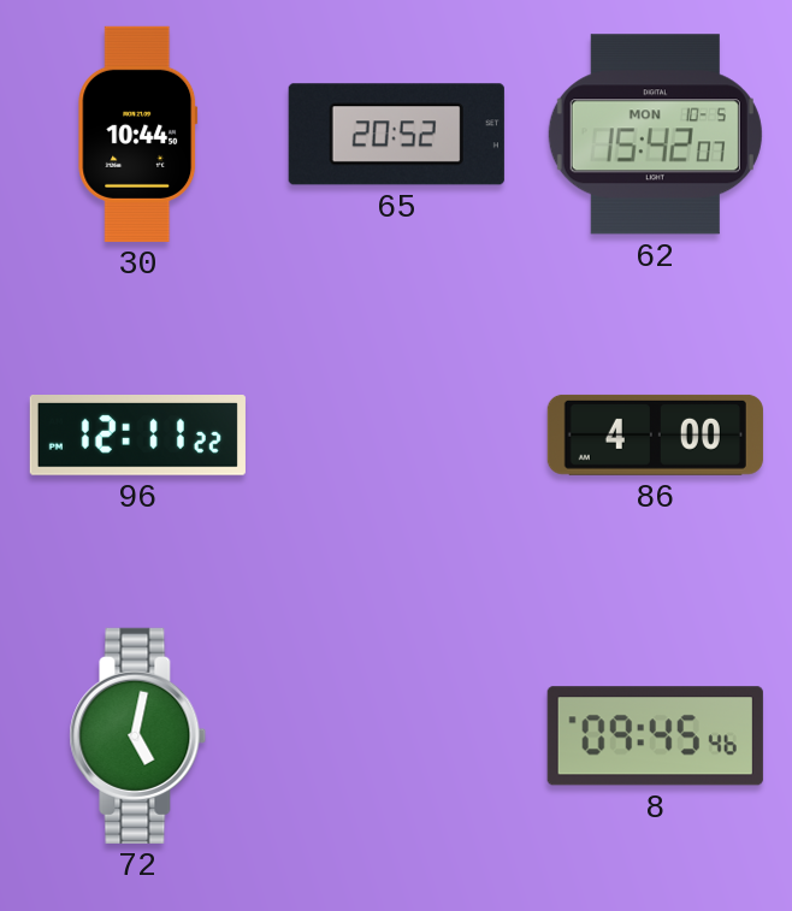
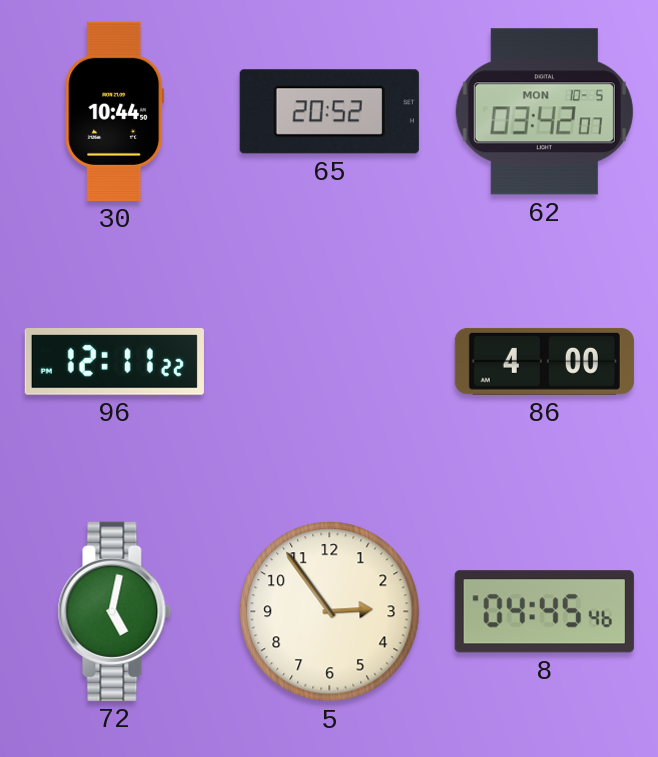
62: 15:42 -> 03:42
5: none -> 2:54
8: 09:45 -> 04:45
